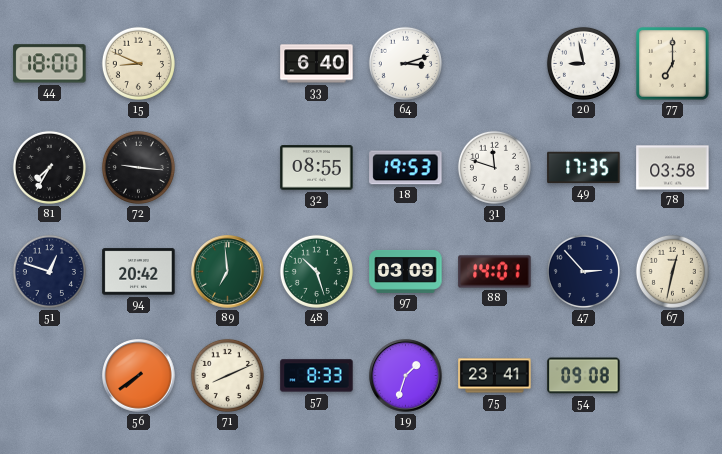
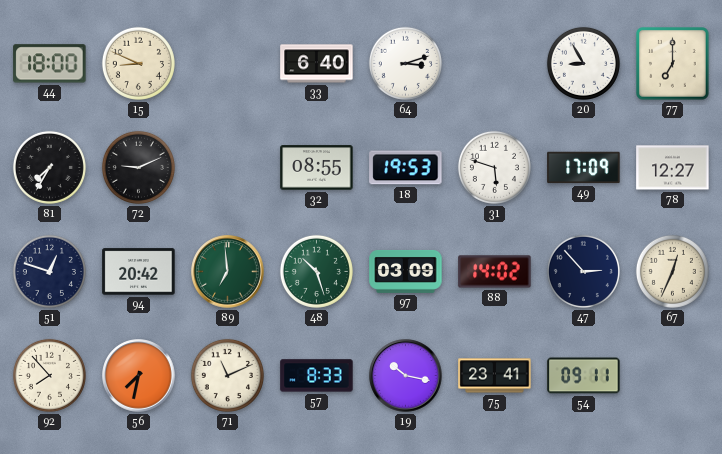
20: 8:58 -> 8:55
72: 9:16 -> 9:11
31: 11:48 -> 5:48
49: 17:35 -> 17:09
78: 03:58 -> 12:27
88: 14:01 -> 14:02
67: 12:32 -> 12:34
92: none -> 7:53
56: 7:39 -> 7:32
71: 8:11 -> 11:11
19: 1:33 -> 10:17
54: 09:08 -> 09:11
